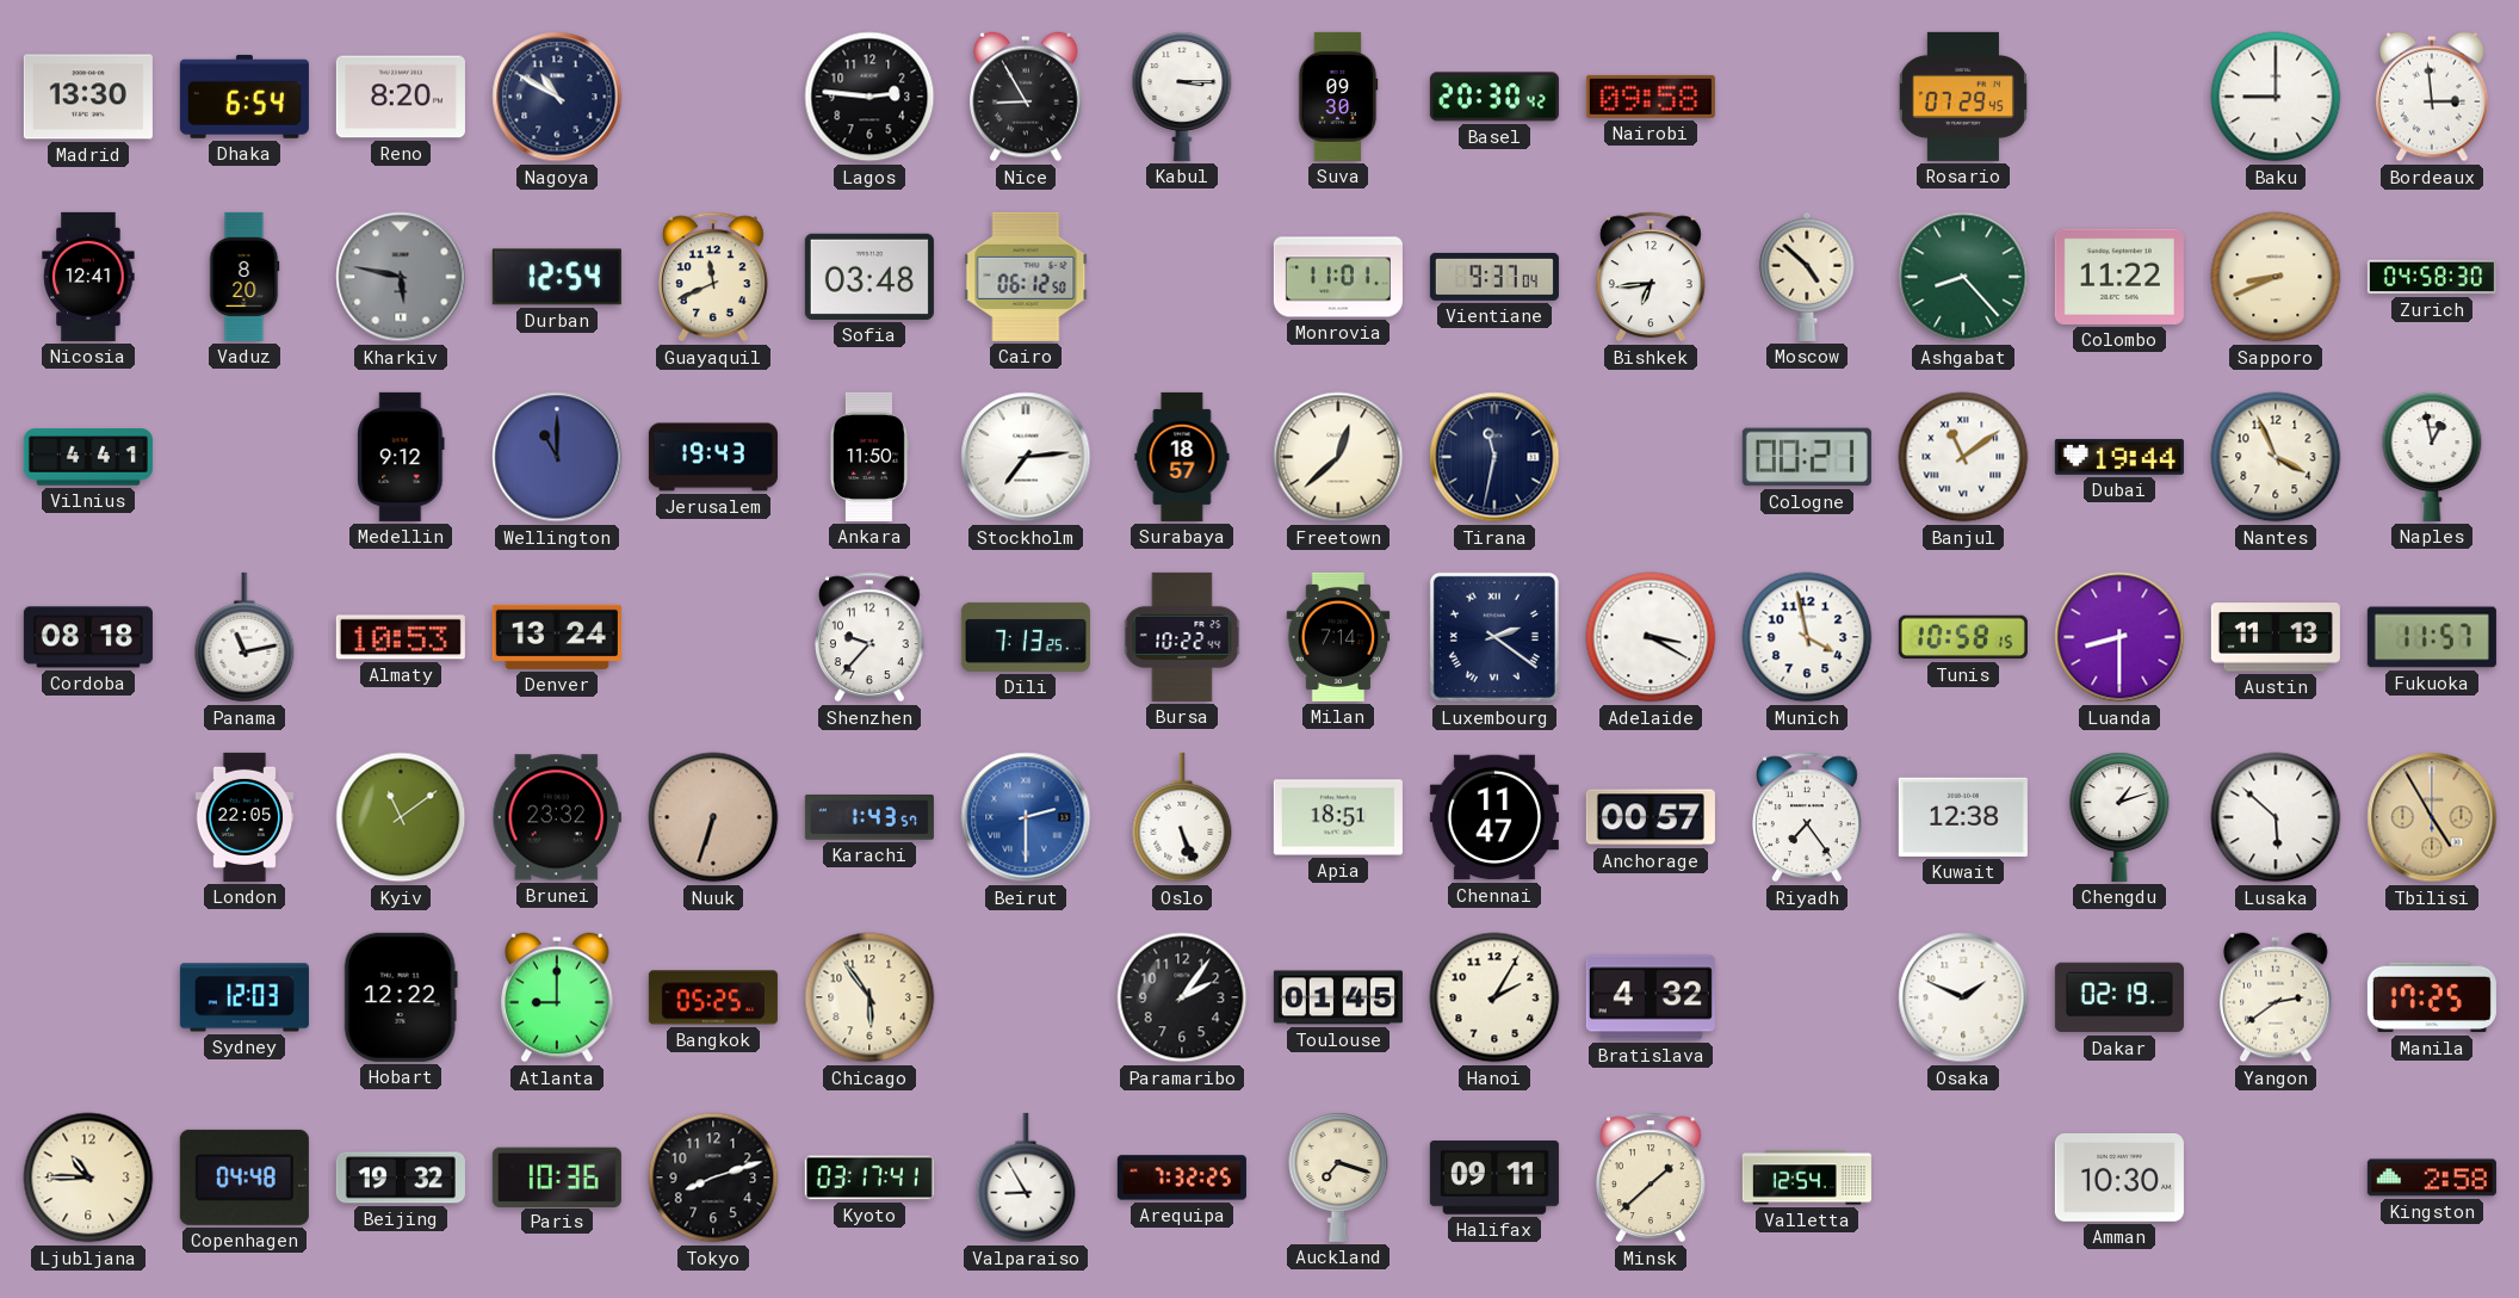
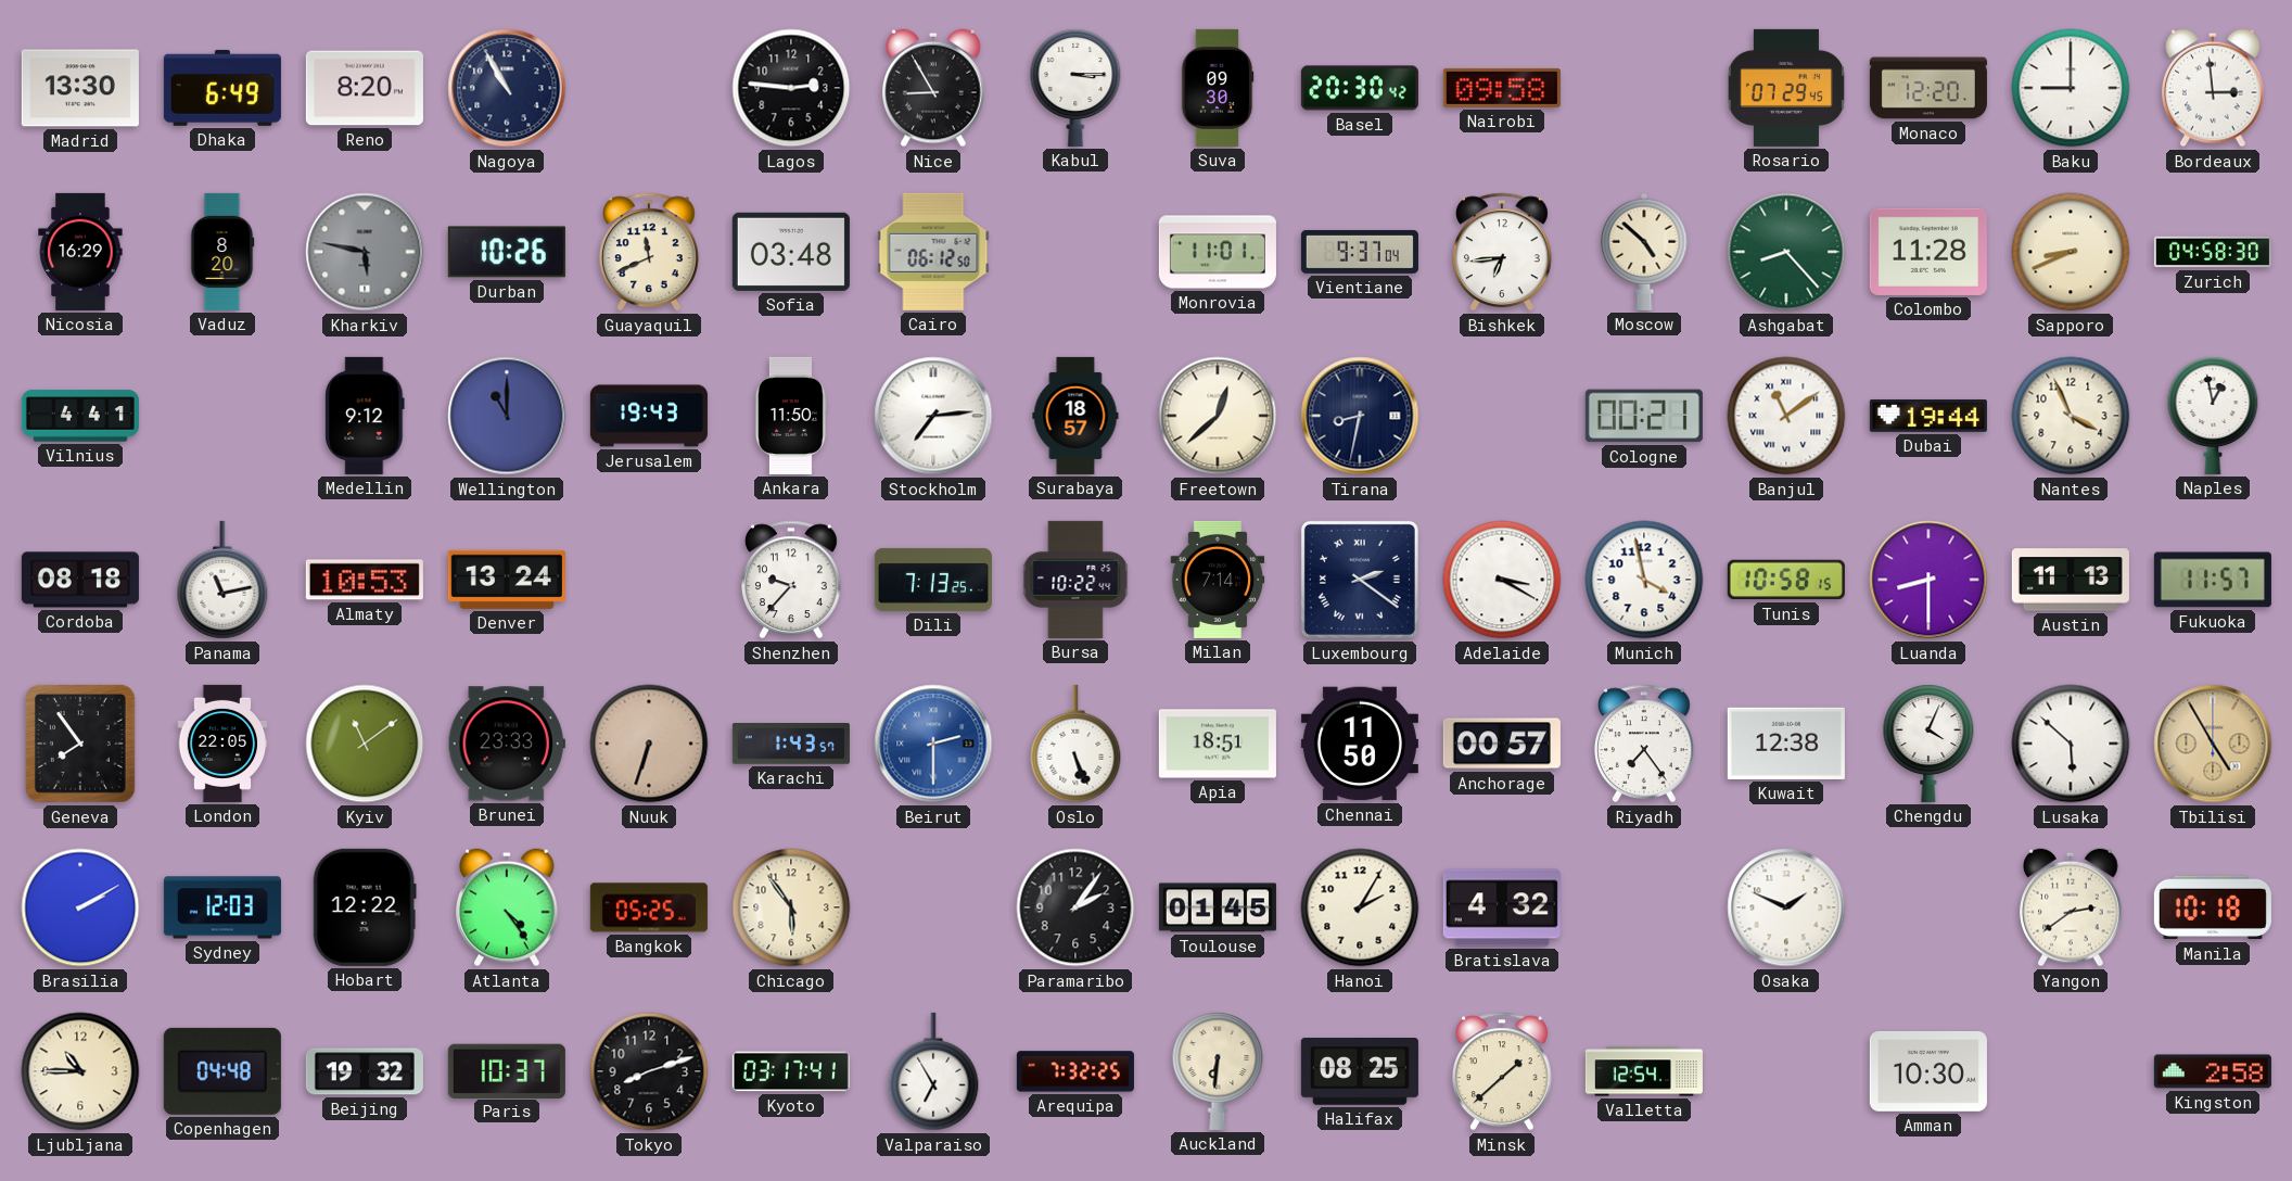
Dhaka: 6:54 -> 6:49
Nagoya: 10:50 -> 10:55
Monaco: none -> 12:20
Nicosia: 12:41 -> 16:29
Durban: 12:54 -> 10:26
Colombo: 11:22 -> 11:28
Tirana: 11:32 -> 8:32
Geneva: none -> 7:54
Brunei: 23:32 -> 23:33
Chennai: 11:47 -> 11:50
Chengdu: 1:12 -> 4:04
Brasilia: none -> 2:10
Atlanta: 9:00 -> 4:24
Dakar: 02:19 -> none
Manila: 17:25 -> 10:18
Paris: 10:36 -> 10:37
Valparaiso: 8:55 -> 6:55
Auckland: 7:18 -> 6:31
Halifax: 09:11 -> 08:25
